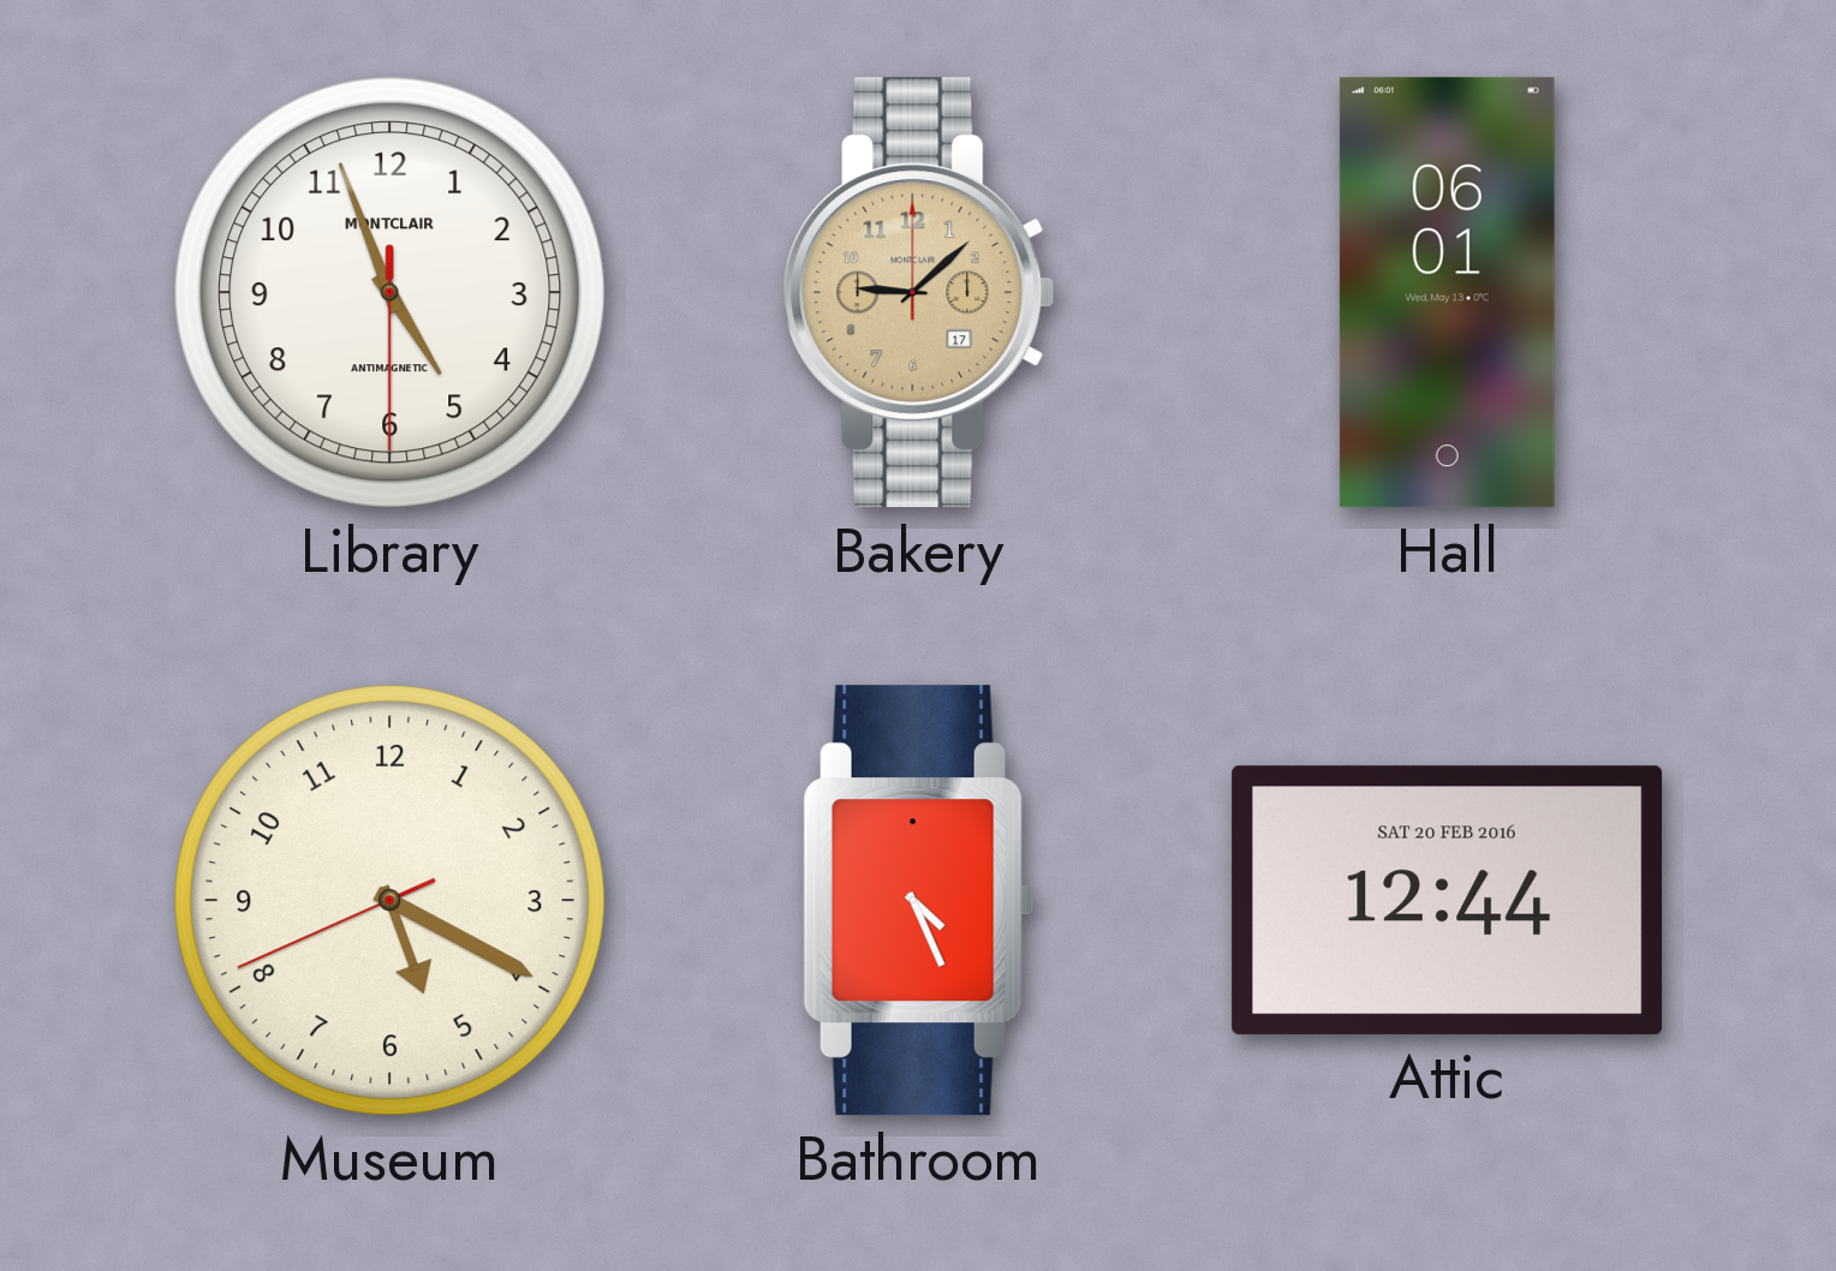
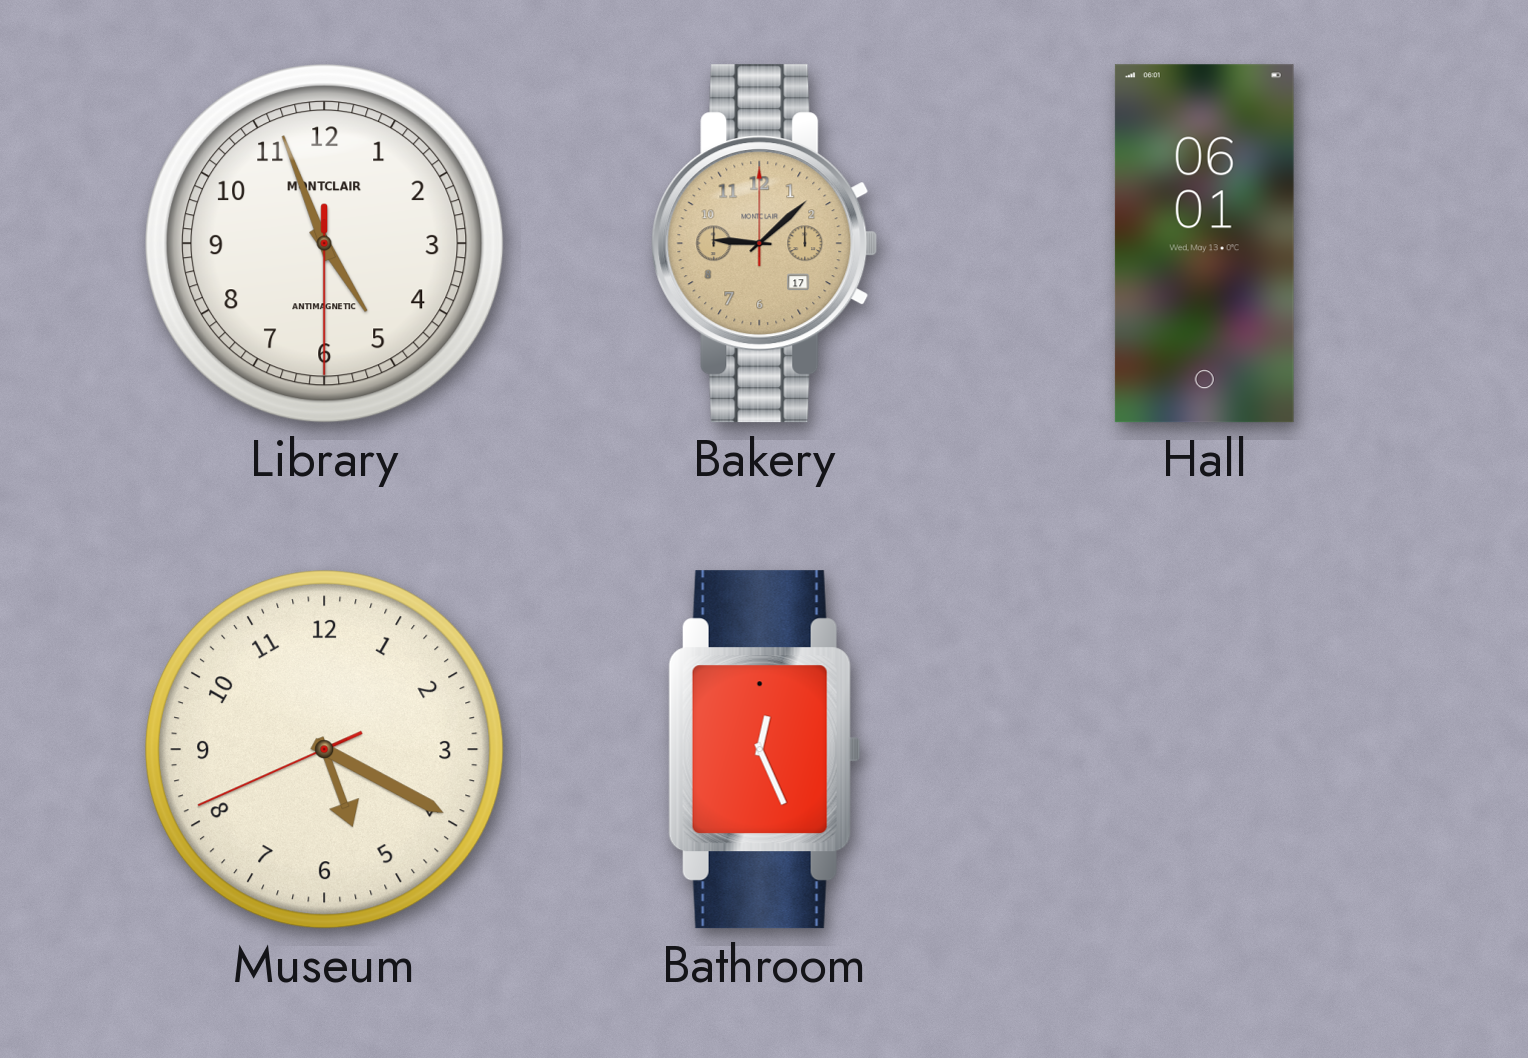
Bathroom: 4:26 -> 12:26
Attic: 12:44 -> none
